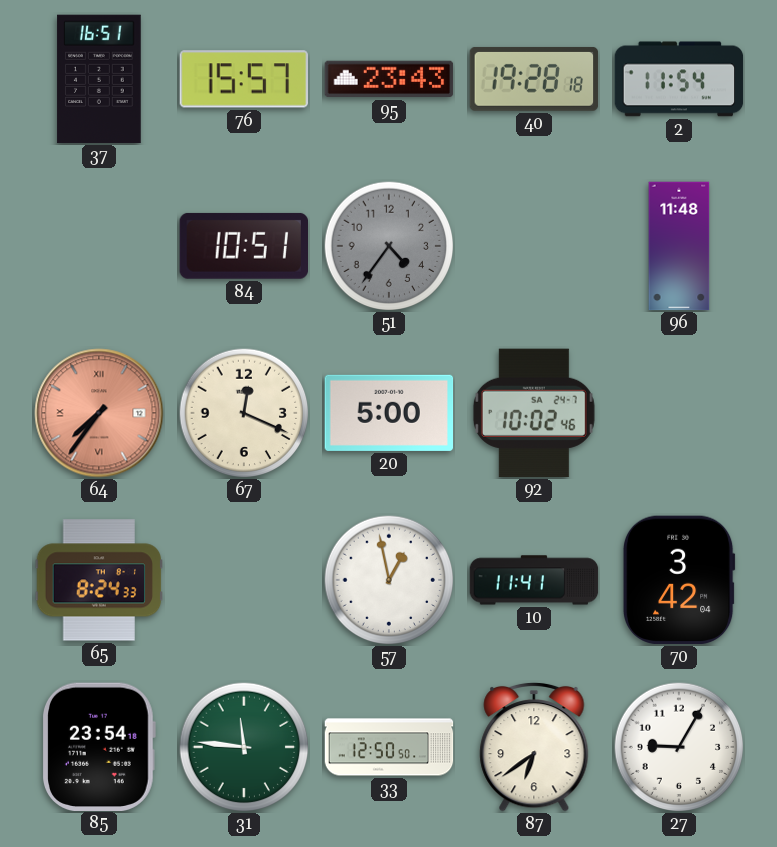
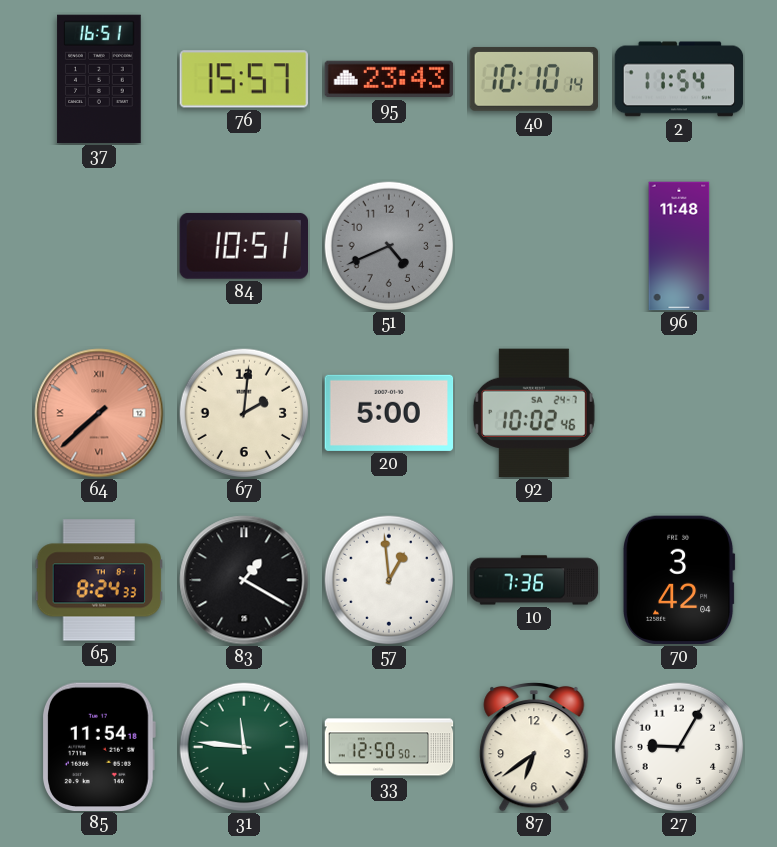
40: 19:28 -> 10:10
51: 4:36 -> 4:41
64: 7:36 -> 7:38
67: 12:19 -> 2:01
83: none -> 1:20
57: 12:58 -> 12:59
10: 11:41 -> 7:36
85: 23:54 -> 11:54
